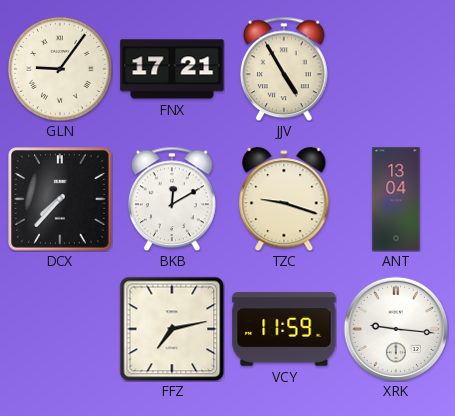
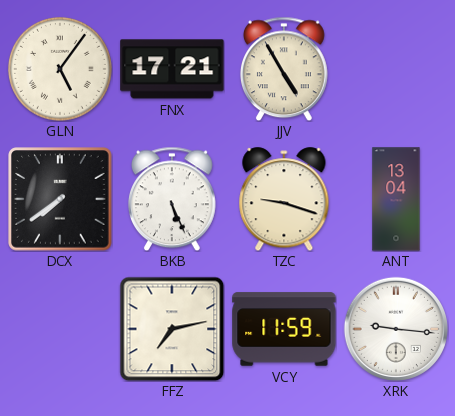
GLN: 9:06 -> 5:06
DCX: 7:37 -> 7:39
BKB: 12:10 -> 5:26
